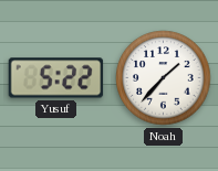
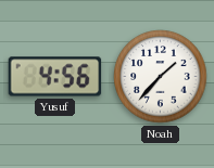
Yusuf: 5:22 -> 4:56
